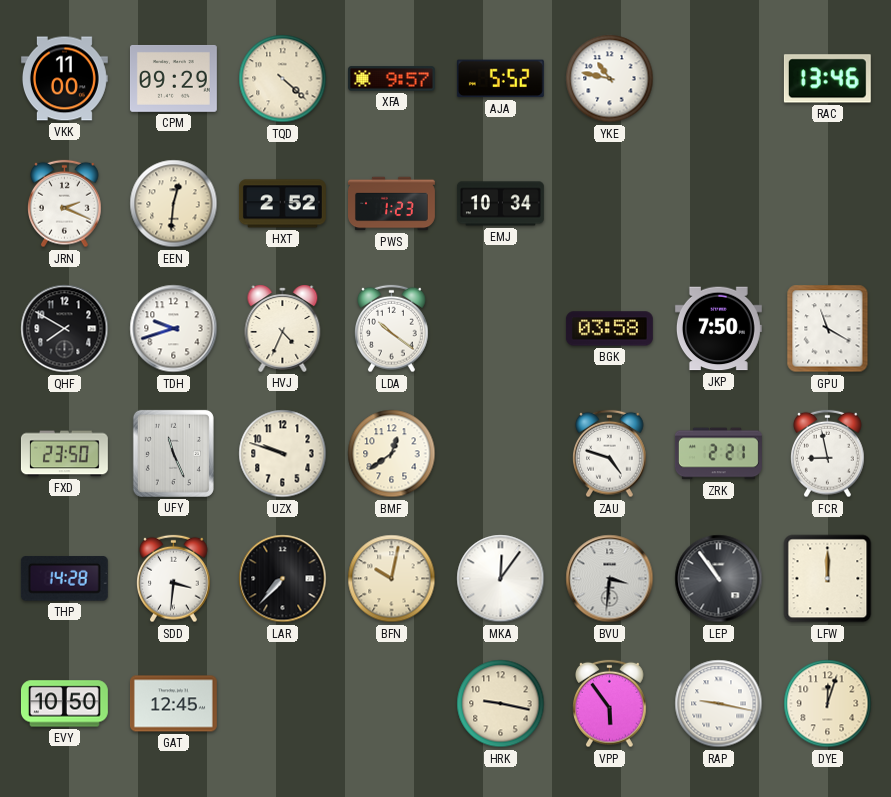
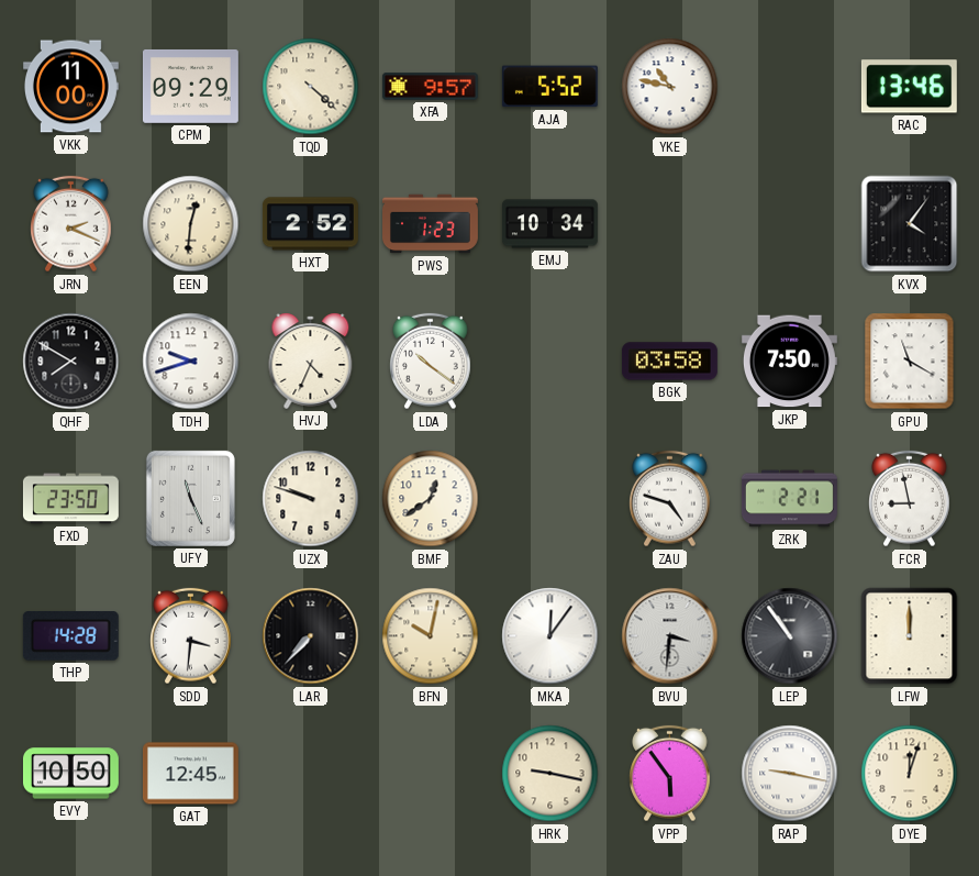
KVX: none -> 4:06
